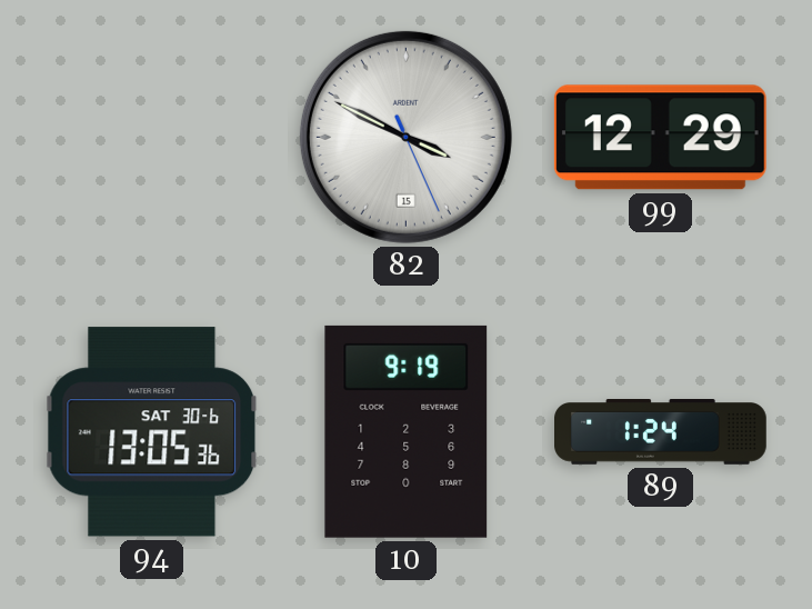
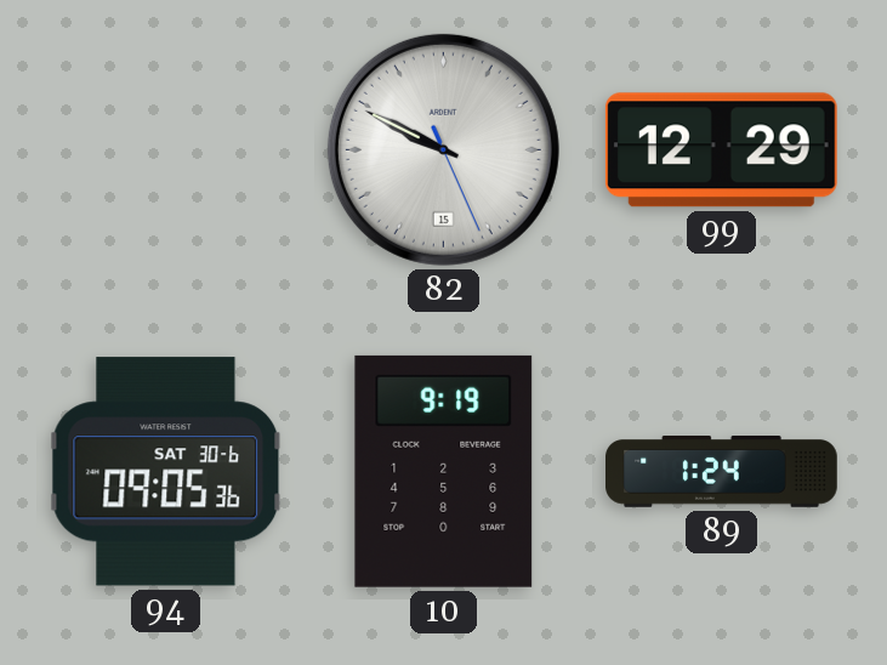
82: 3:49 -> 9:49
94: 13:05 -> 09:05
